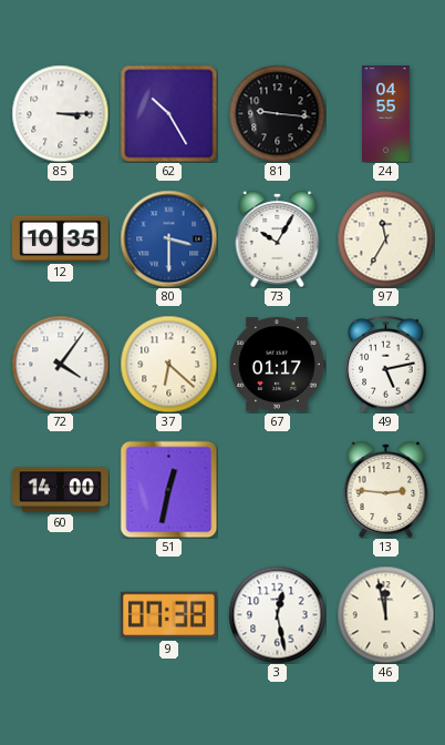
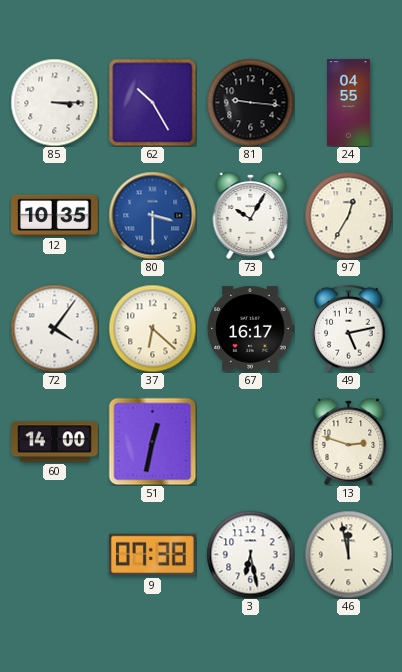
97: 11:35 -> 12:35
67: 01:17 -> 16:17
13: 2:46 -> 2:48
3: 12:28 -> 6:28
